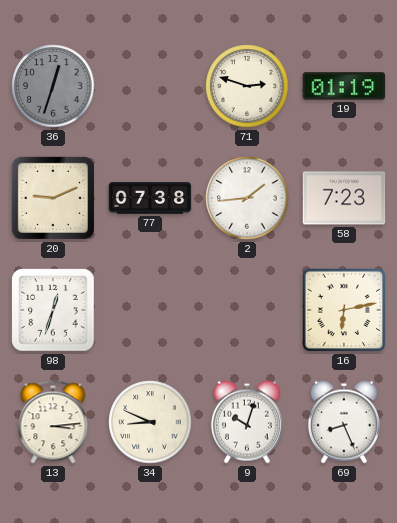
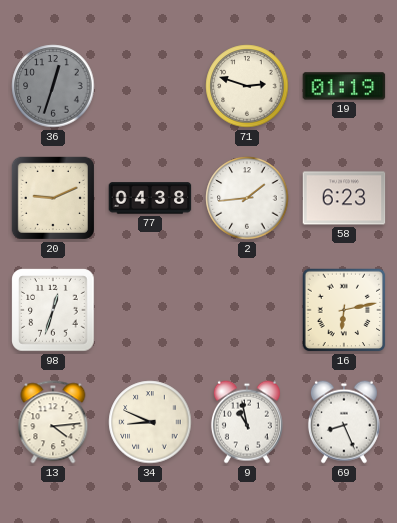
77: 07:38 -> 04:38
58: 7:23 -> 6:23
13: 3:14 -> 4:14
9: 10:03 -> 10:58
